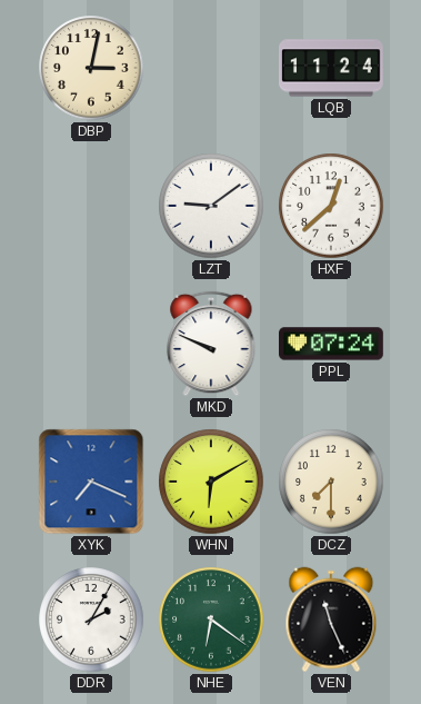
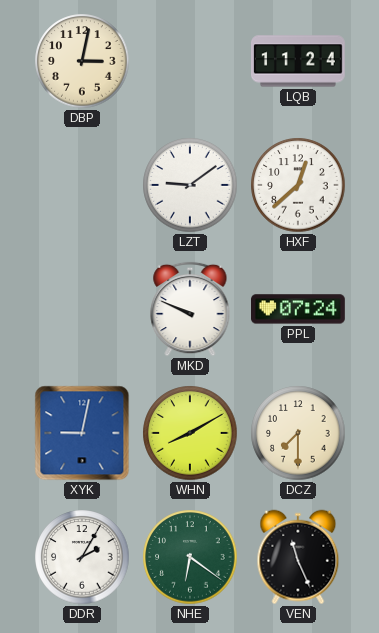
XYK: 7:19 -> 9:02
WHN: 6:10 -> 8:10
